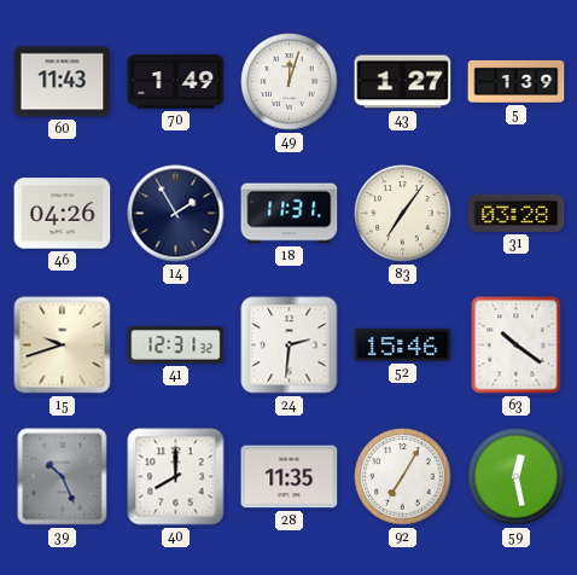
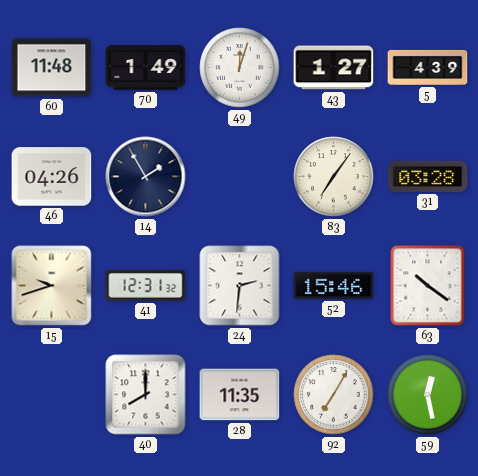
60: 11:43 -> 11:48
5: 1:39 -> 4:39
18: 11:31 -> none
39: 10:26 -> none
